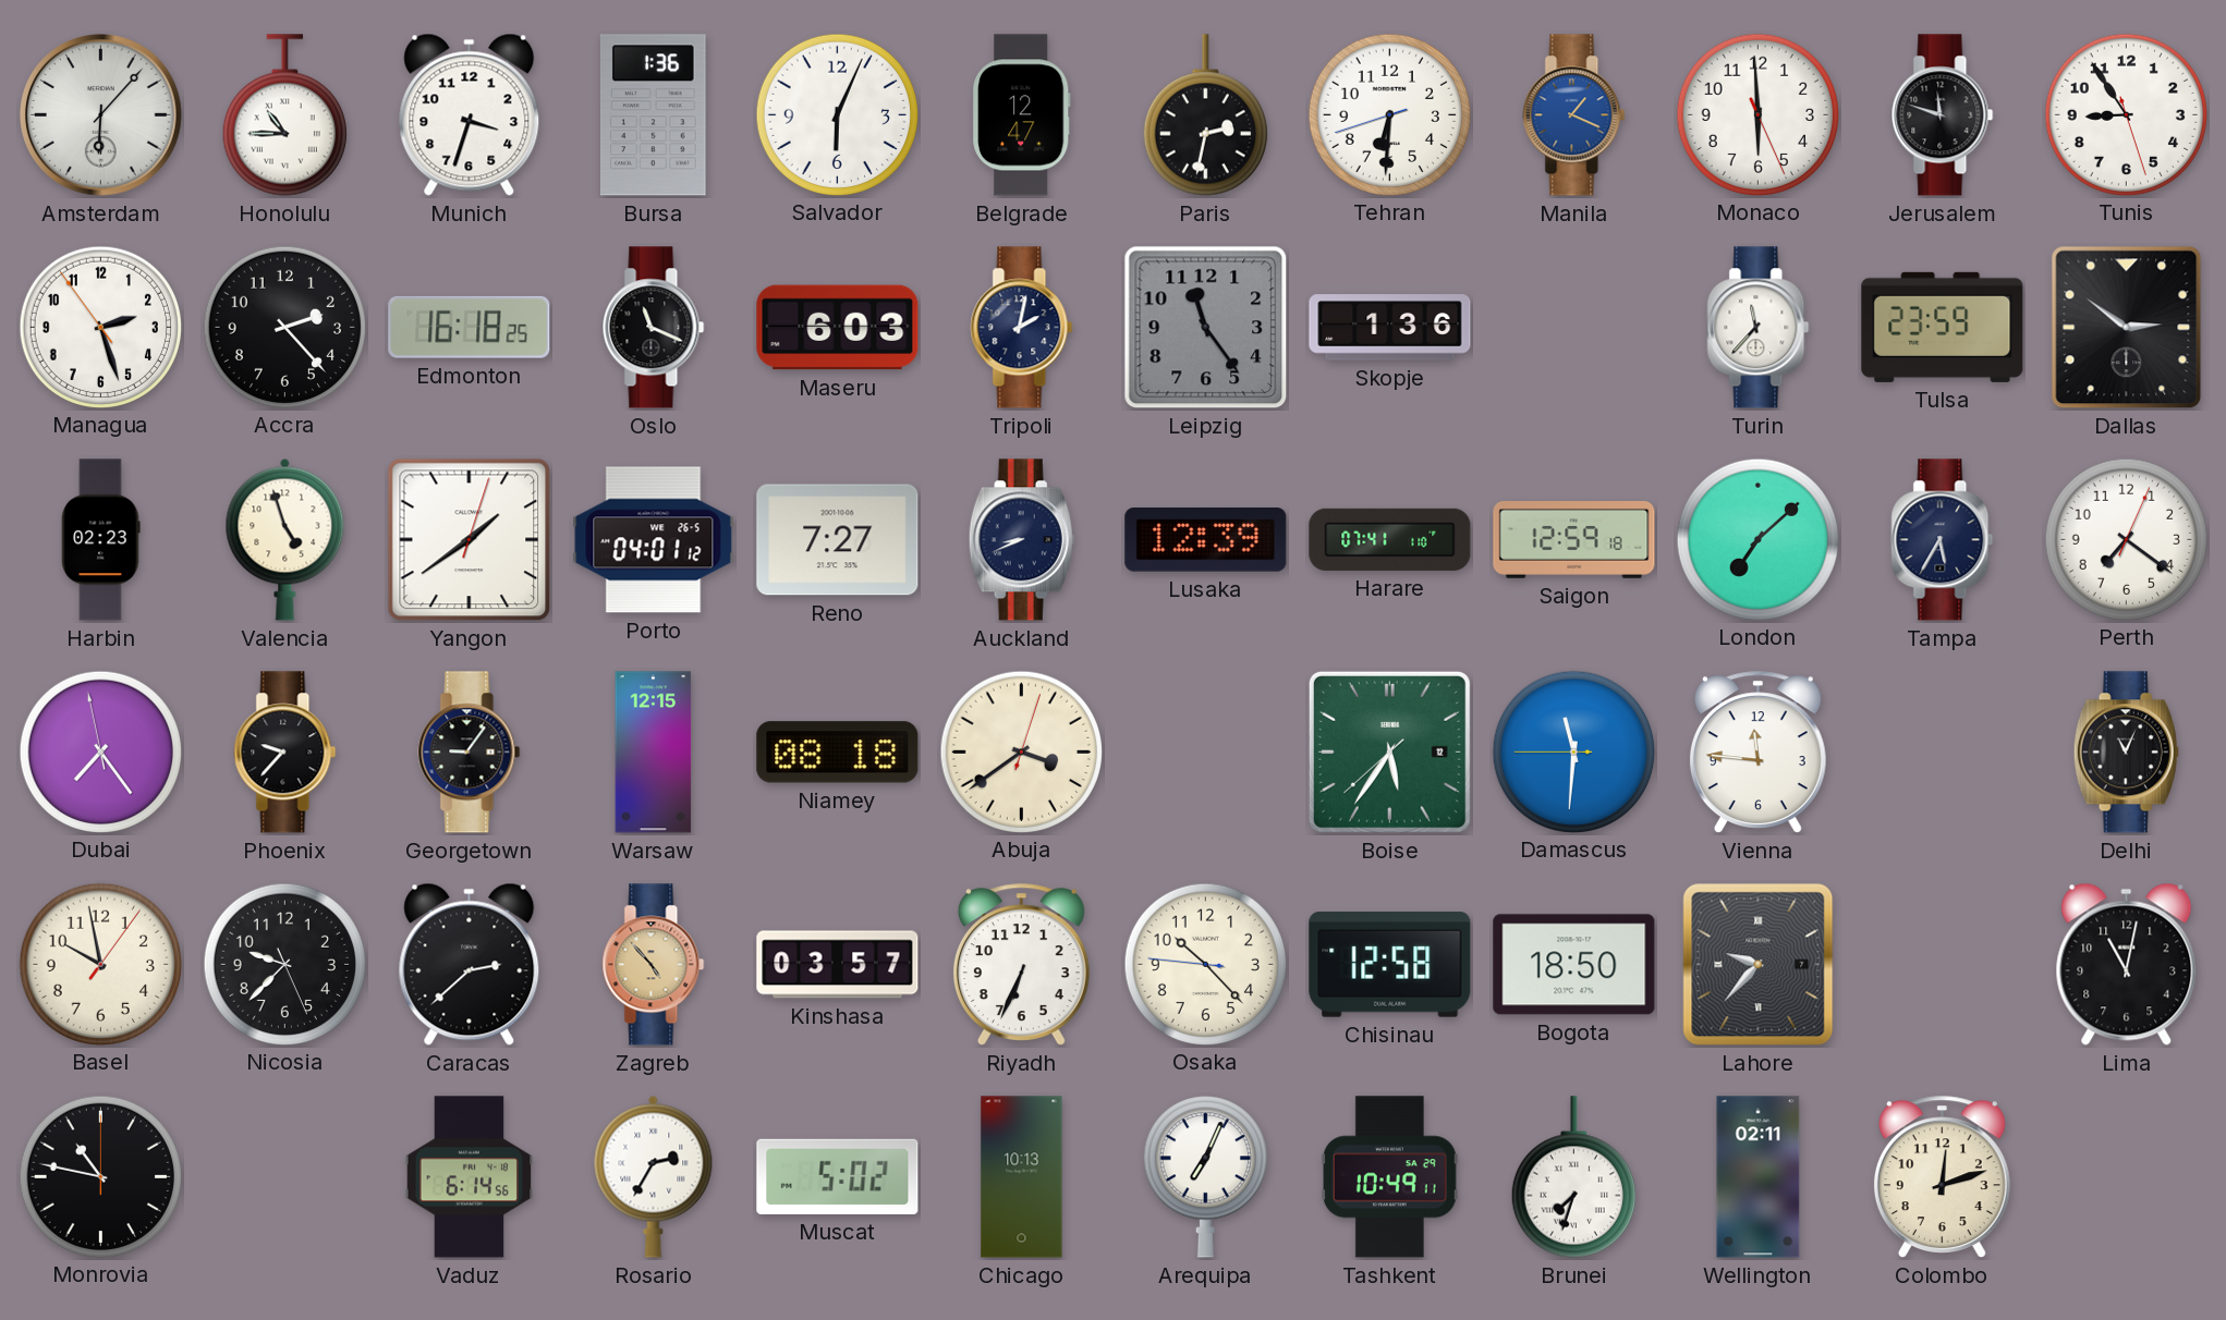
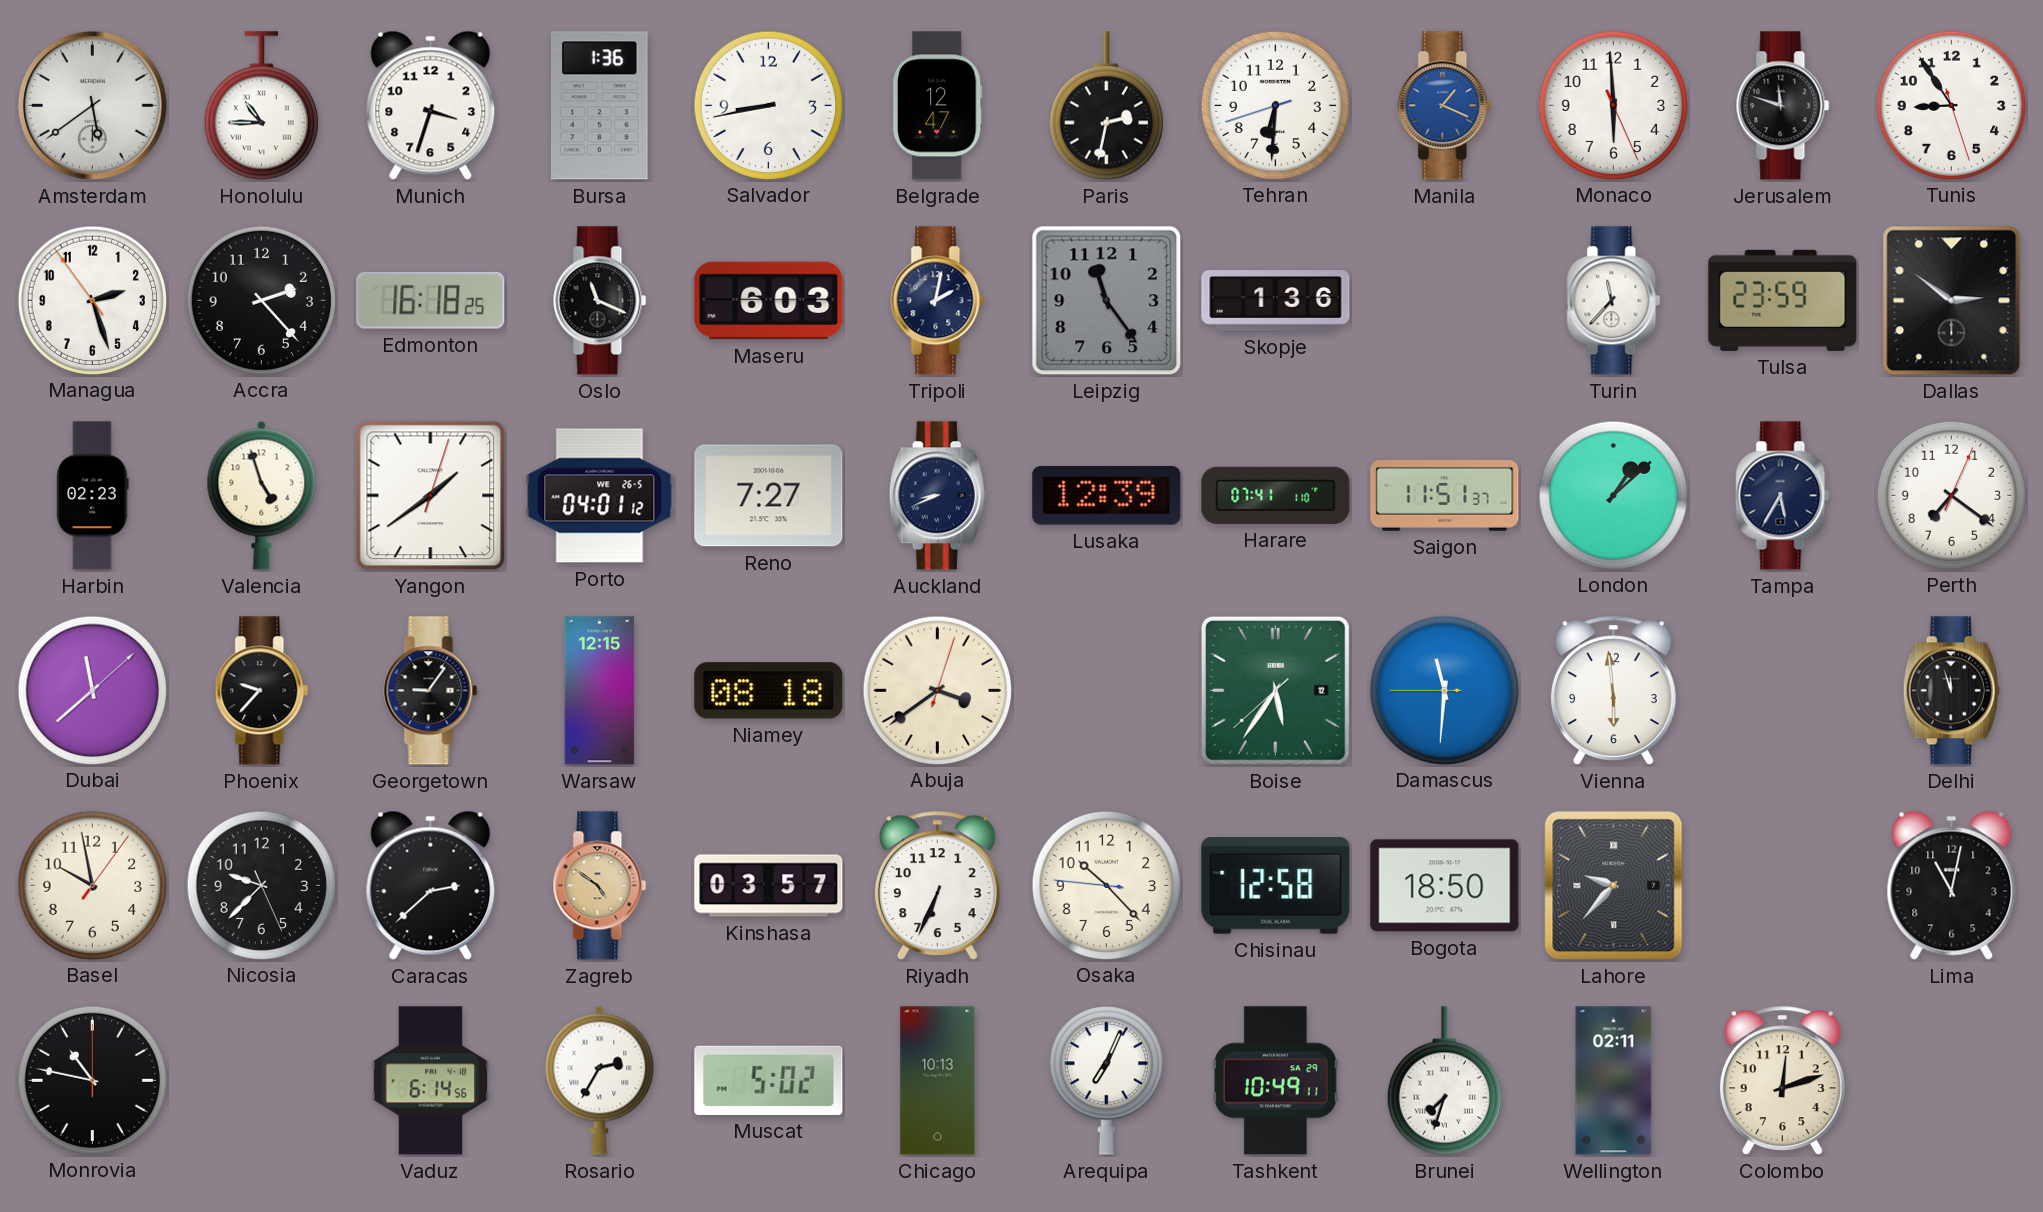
Amsterdam: 6:07 -> 5:39
Salvador: 6:04 -> 8:43
Saigon: 12:59 -> 11:51
London: 7:08 -> 1:08
Dubai: 7:23 -> 11:38
Vienna: 11:46 -> 5:59
Delhi: 11:04 -> 11:57
Zagreb: 4:53 -> 4:51
